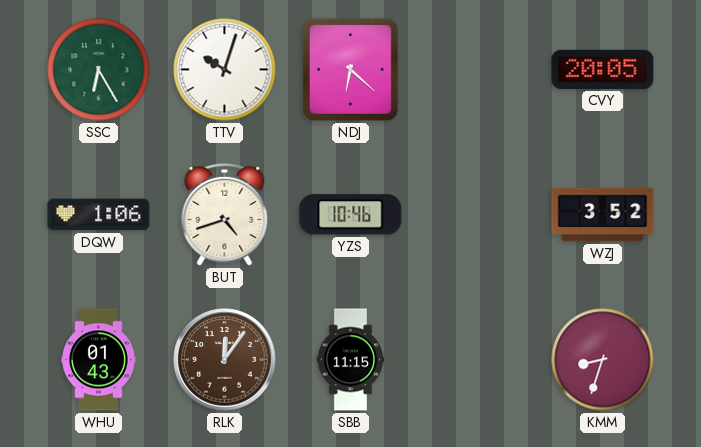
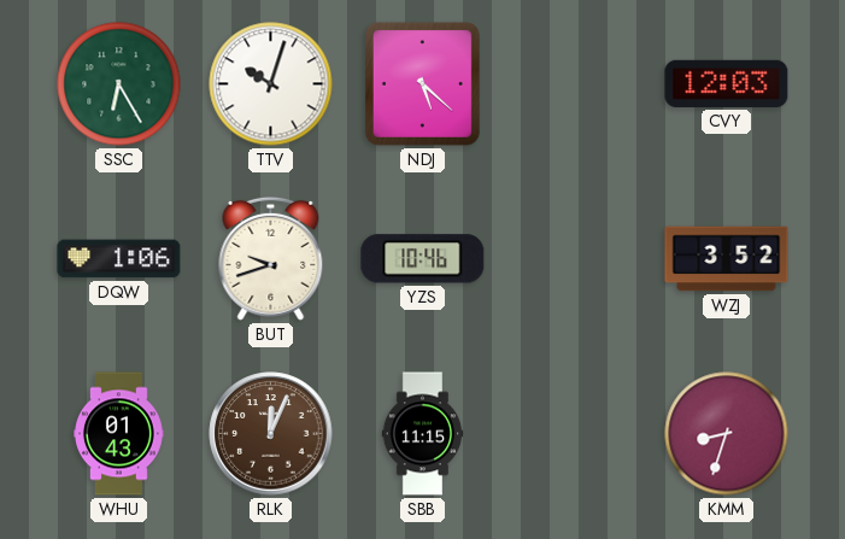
NDJ: 6:22 -> 5:22
CVY: 20:05 -> 12:03
BUT: 4:42 -> 9:42
RLK: 12:06 -> 12:04
